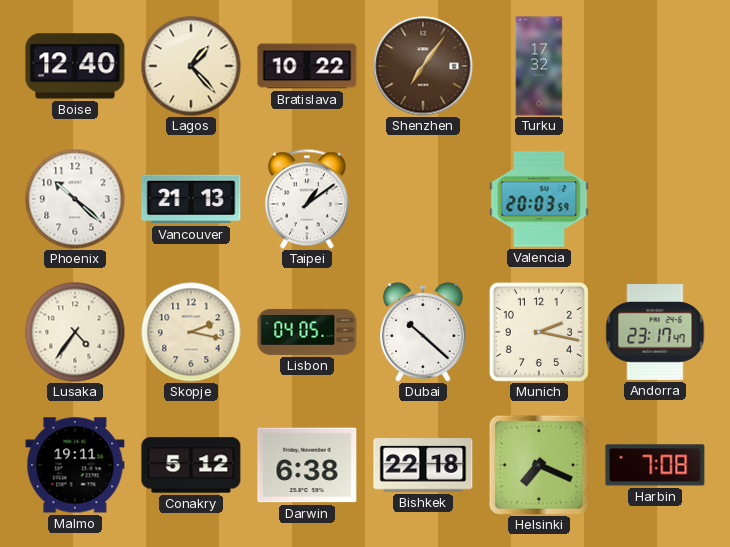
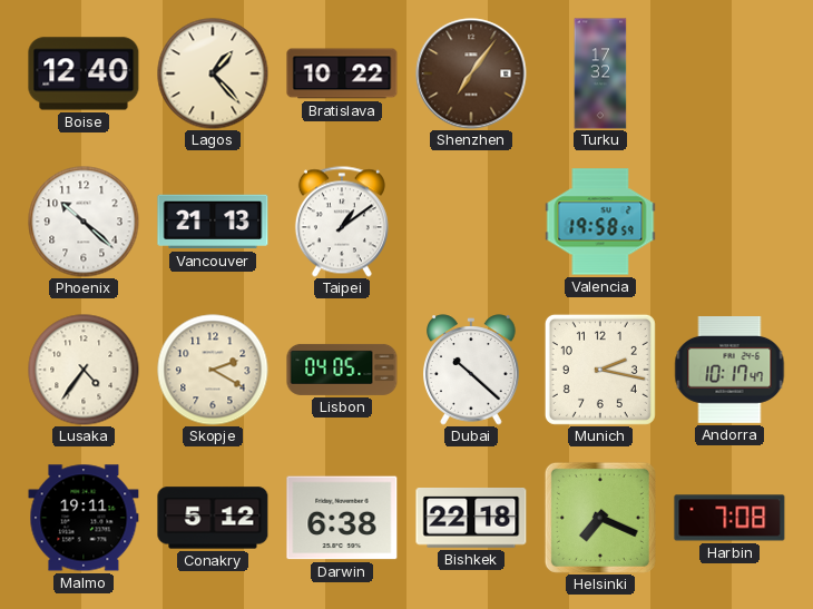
Valencia: 20:03 -> 19:58
Skopje: 2:17 -> 2:20
Andorra: 23:17 -> 10:17
